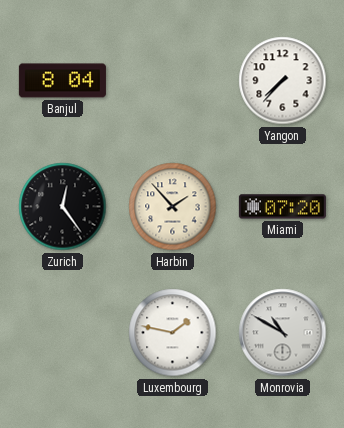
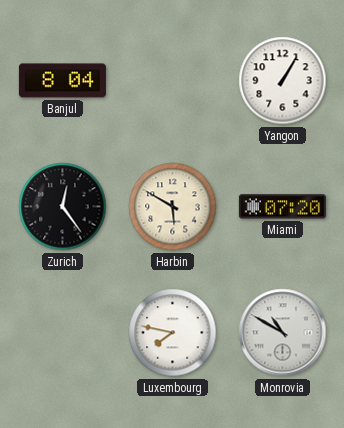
Yangon: 7:37 -> 1:05
Harbin: 1:53 -> 5:50
Luxembourg: 1:47 -> 7:47
